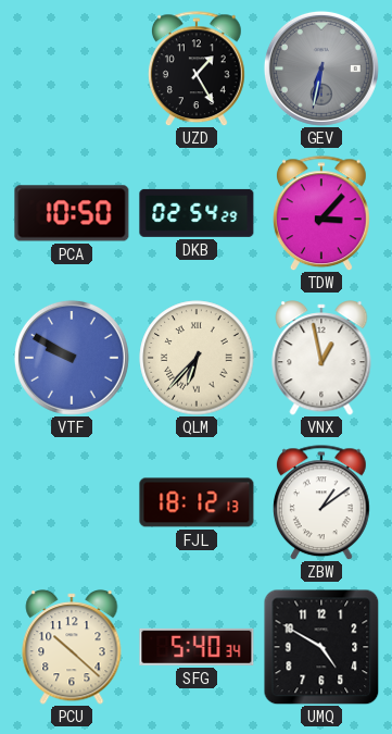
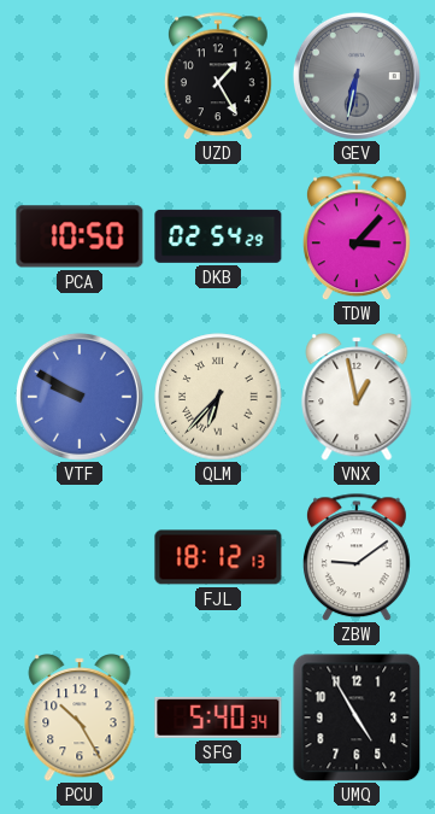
ZBW: 1:09 -> 9:09
PCU: 10:22 -> 10:25
UMQ: 4:50 -> 4:55
